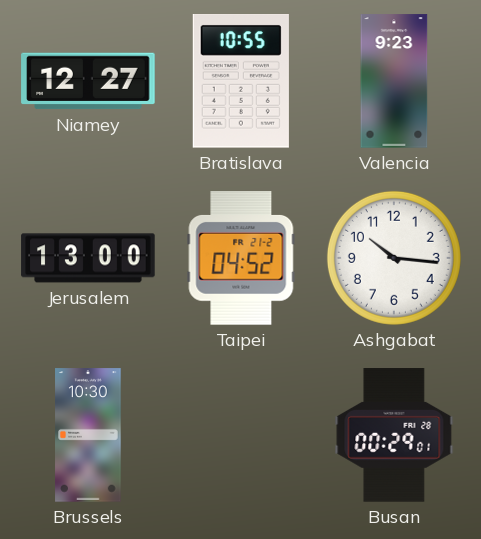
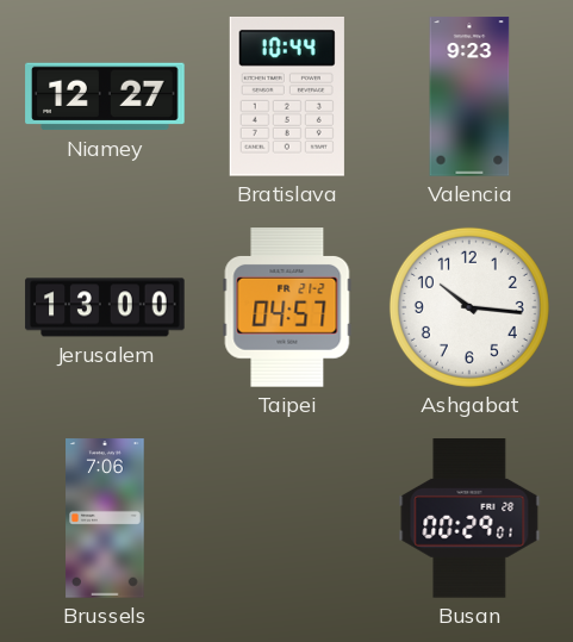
Bratislava: 10:55 -> 10:44
Taipei: 04:52 -> 04:57
Brussels: 10:30 -> 7:06
